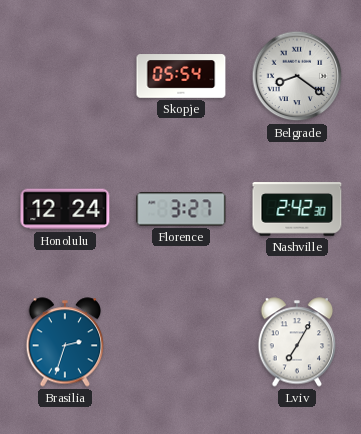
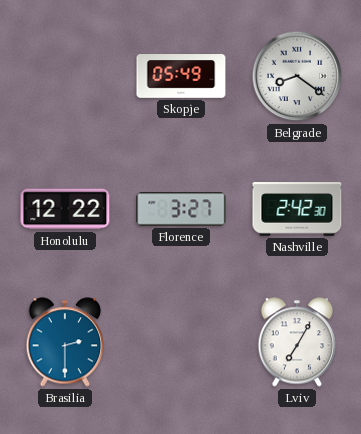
Skopje: 05:54 -> 05:49
Honolulu: 12:24 -> 12:22
Brasilia: 2:33 -> 2:30
